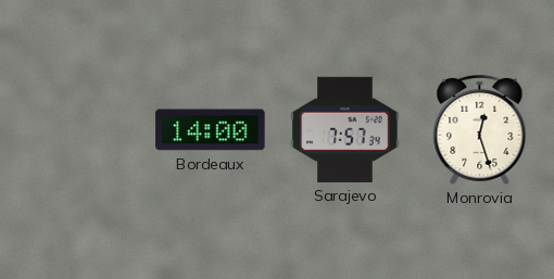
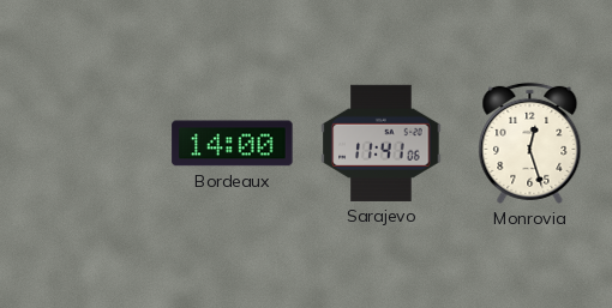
Sarajevo: 7:57 -> 11:41
